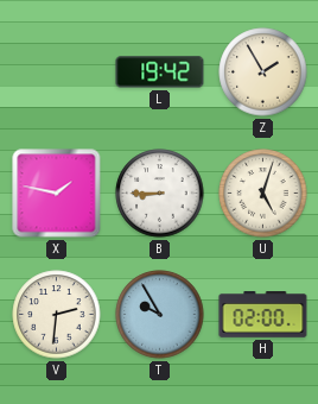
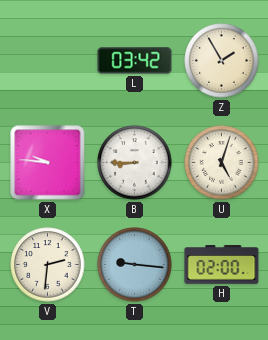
L: 19:42 -> 03:42
X: 1:47 -> 9:46
T: 9:55 -> 9:16
